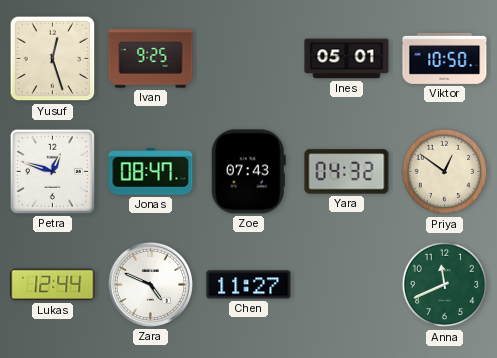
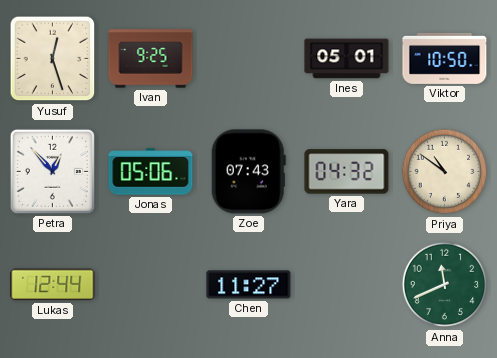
Petra: 12:48 -> 12:53
Jonas: 08:47 -> 05:06
Priya: 12:51 -> 10:51
Zara: 4:49 -> none
